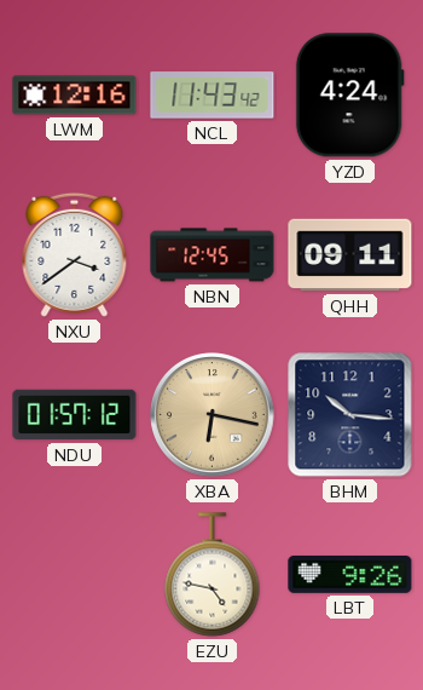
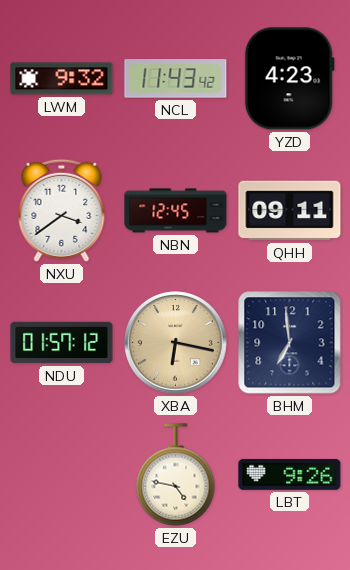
LWM: 12:16 -> 9:32
YZD: 4:24 -> 4:23
BHM: 10:16 -> 6:59
